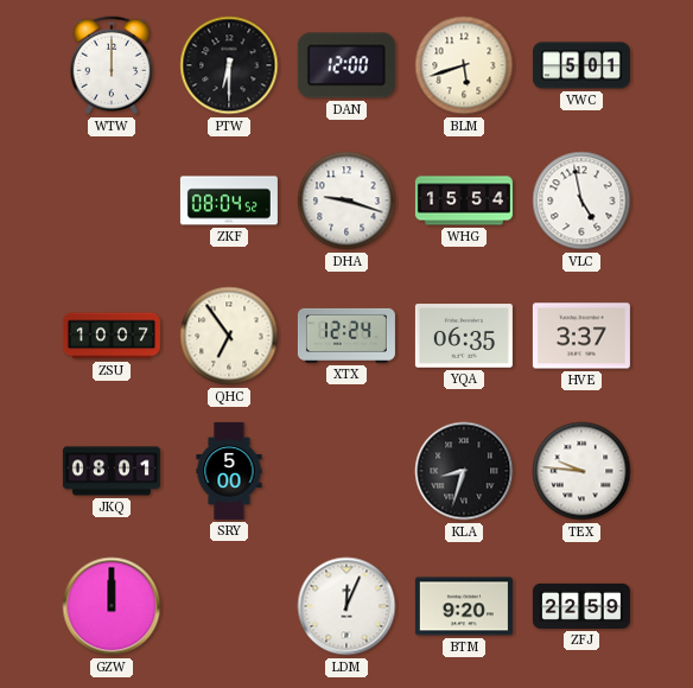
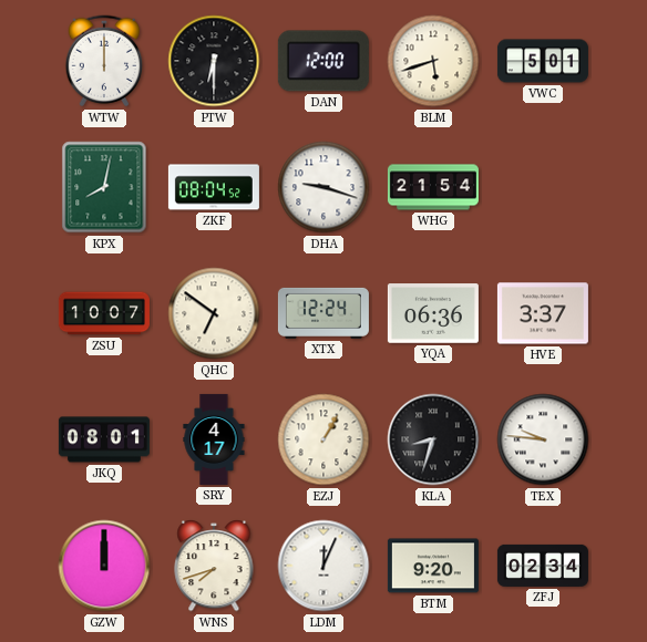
KPX: none -> 8:02
WHG: 15:54 -> 21:54
VLC: 4:58 -> none
QHC: 6:54 -> 6:51
YQA: 06:35 -> 06:36
SRY: 5:00 -> 4:17
EZJ: none -> 1:05
WNS: none -> 7:42
ZFJ: 22:59 -> 02:34
